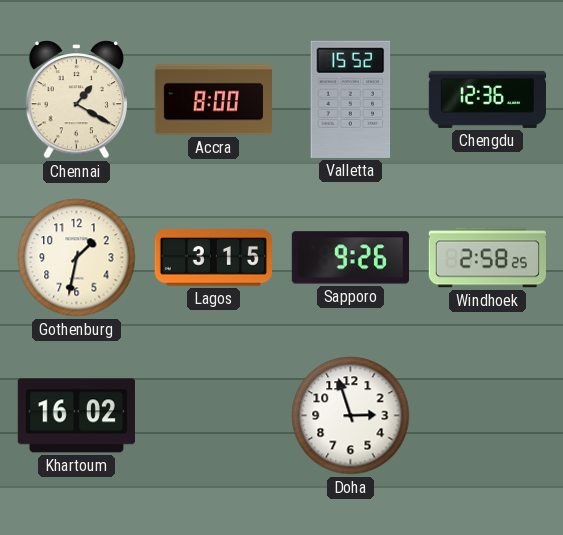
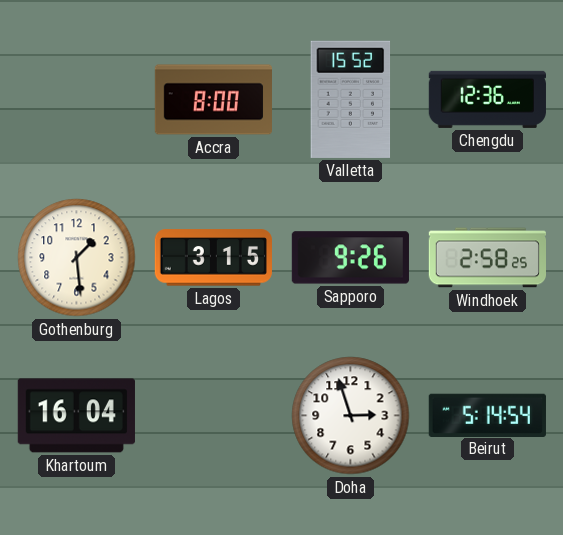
Chennai: 1:20 -> none
Gothenburg: 1:32 -> 1:29
Khartoum: 16:02 -> 16:04
Beirut: none -> 5:14
